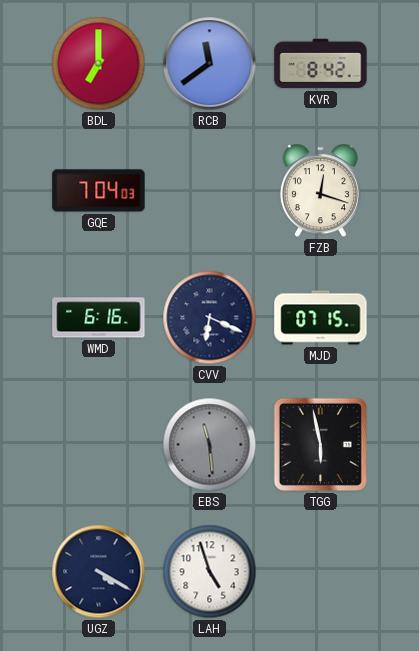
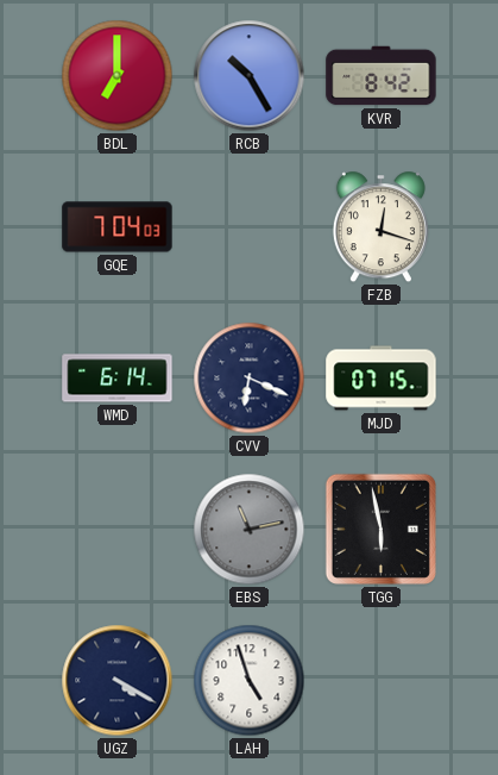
RCB: 11:39 -> 10:25
WMD: 6:16 -> 6:14
EBS: 11:29 -> 11:13
